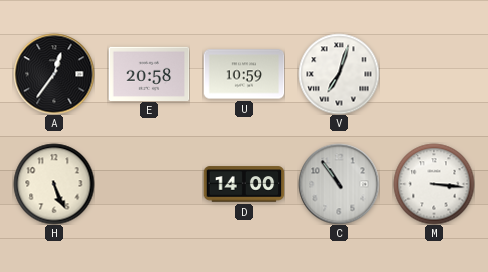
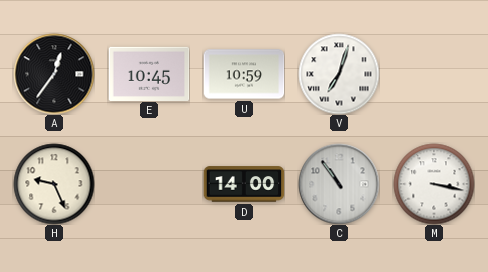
E: 20:58 -> 10:45
H: 5:26 -> 9:26
M: 3:16 -> 3:17
